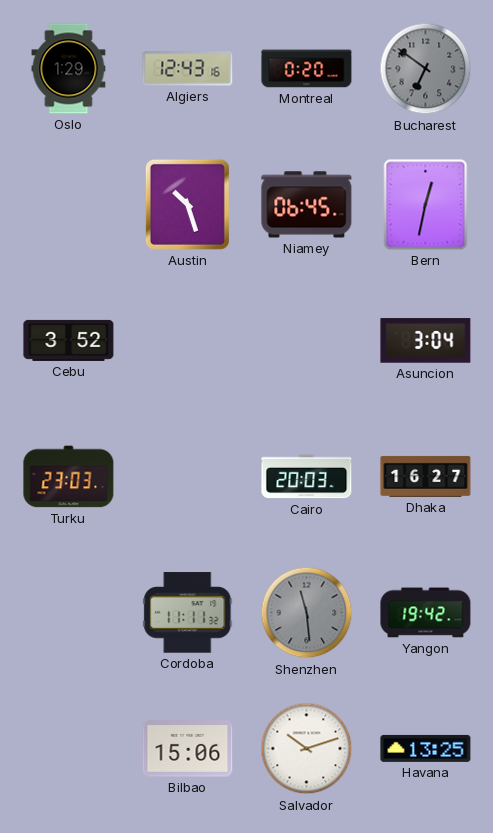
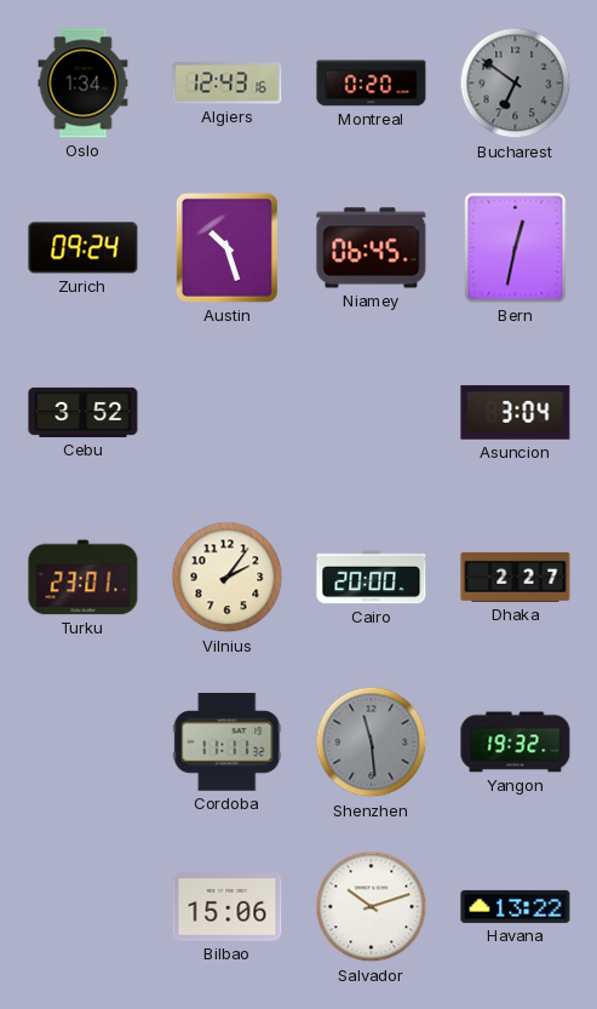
Oslo: 1:29 -> 1:34
Zurich: none -> 09:24
Turku: 23:03 -> 23:01
Vilnius: none -> 2:06
Cairo: 20:03 -> 20:00
Dhaka: 16:27 -> 2:27
Yangon: 19:42 -> 19:32
Havana: 13:25 -> 13:22
